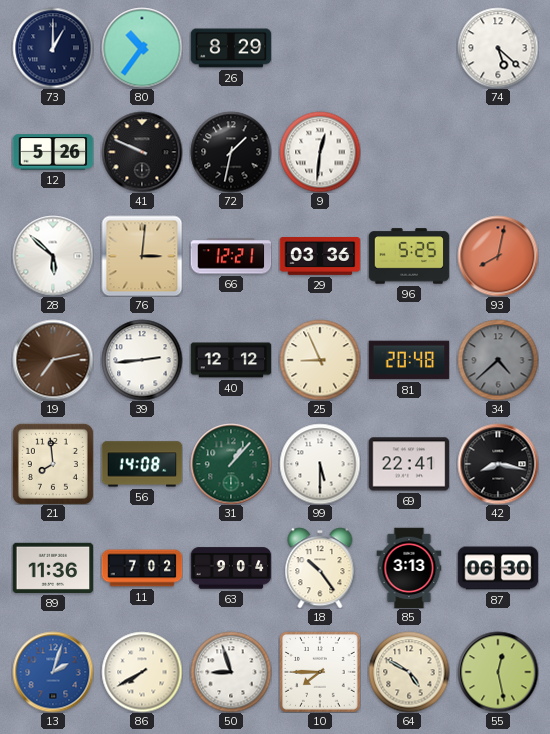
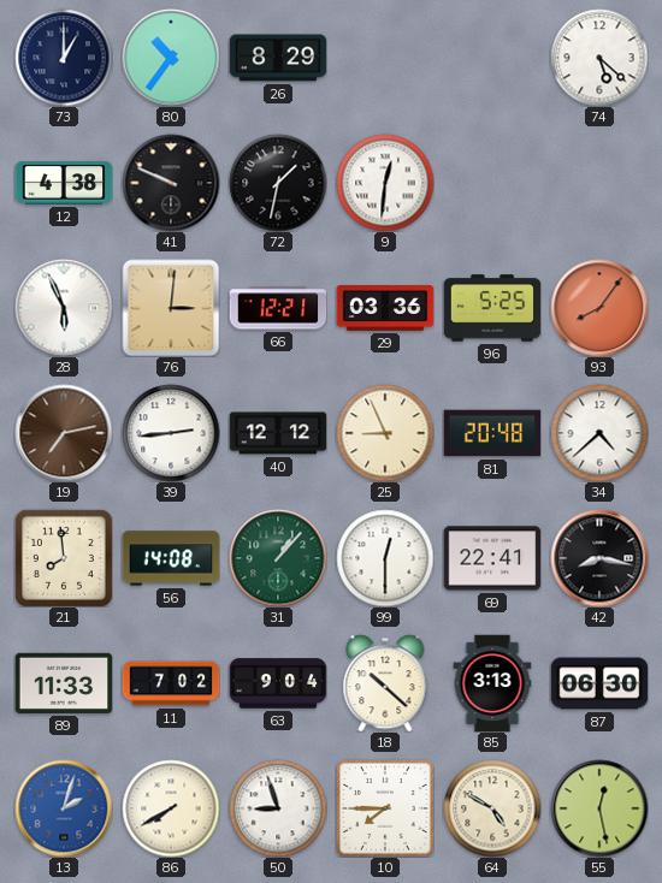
12: 5:26 -> 4:38
28: 5:52 -> 5:56
93: 8:02 -> 8:06
34 dial: grey -> white
99: 5:30 -> 12:30
89: 11:36 -> 11:33
18: 10:24 -> 10:22
